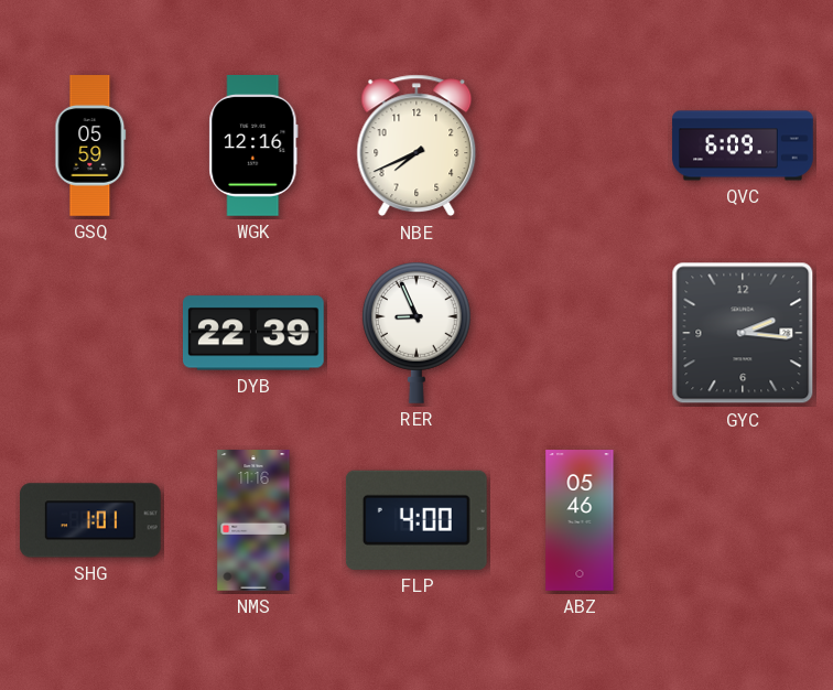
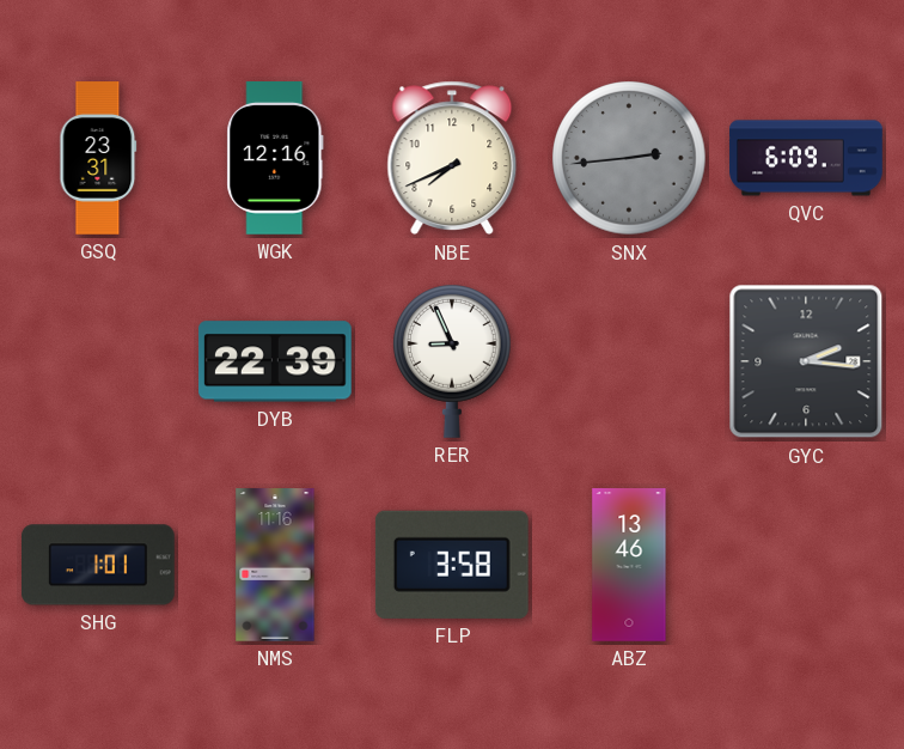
GSQ: 05:59 -> 23:31
SNX: none -> 2:44
FLP: 4:00 -> 3:58
ABZ: 05:46 -> 13:46
